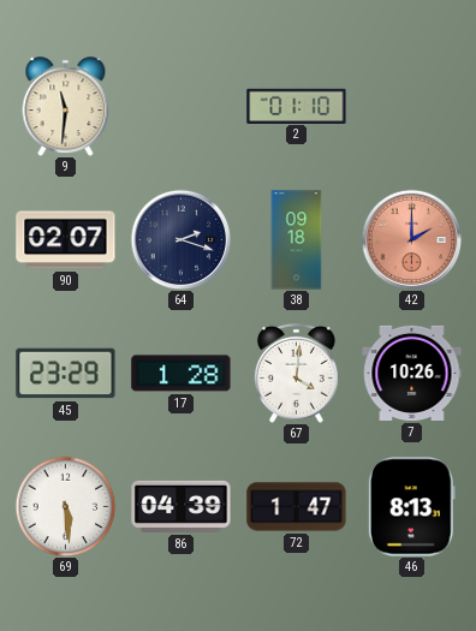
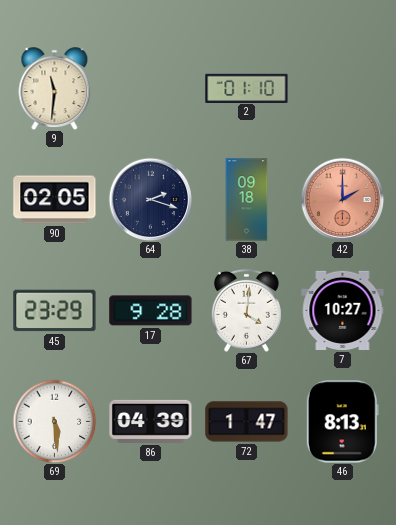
90: 02:07 -> 02:05
17: 1:28 -> 9:28
7: 10:26 -> 10:27
